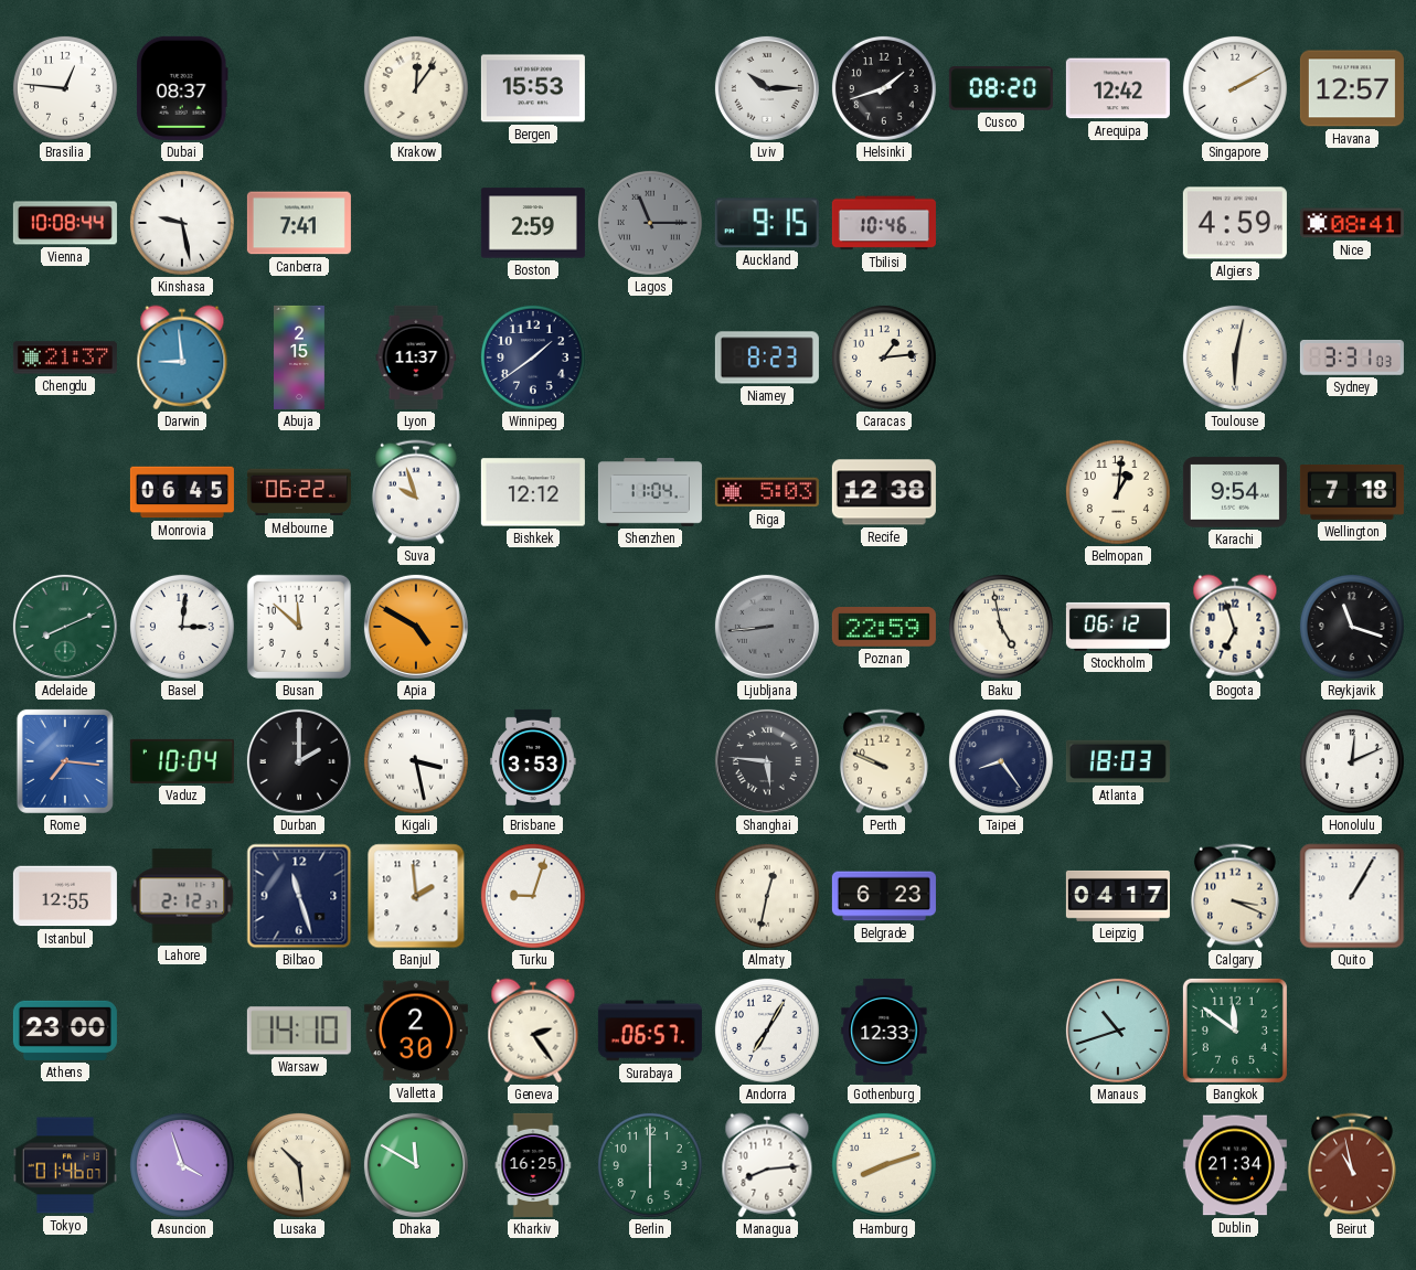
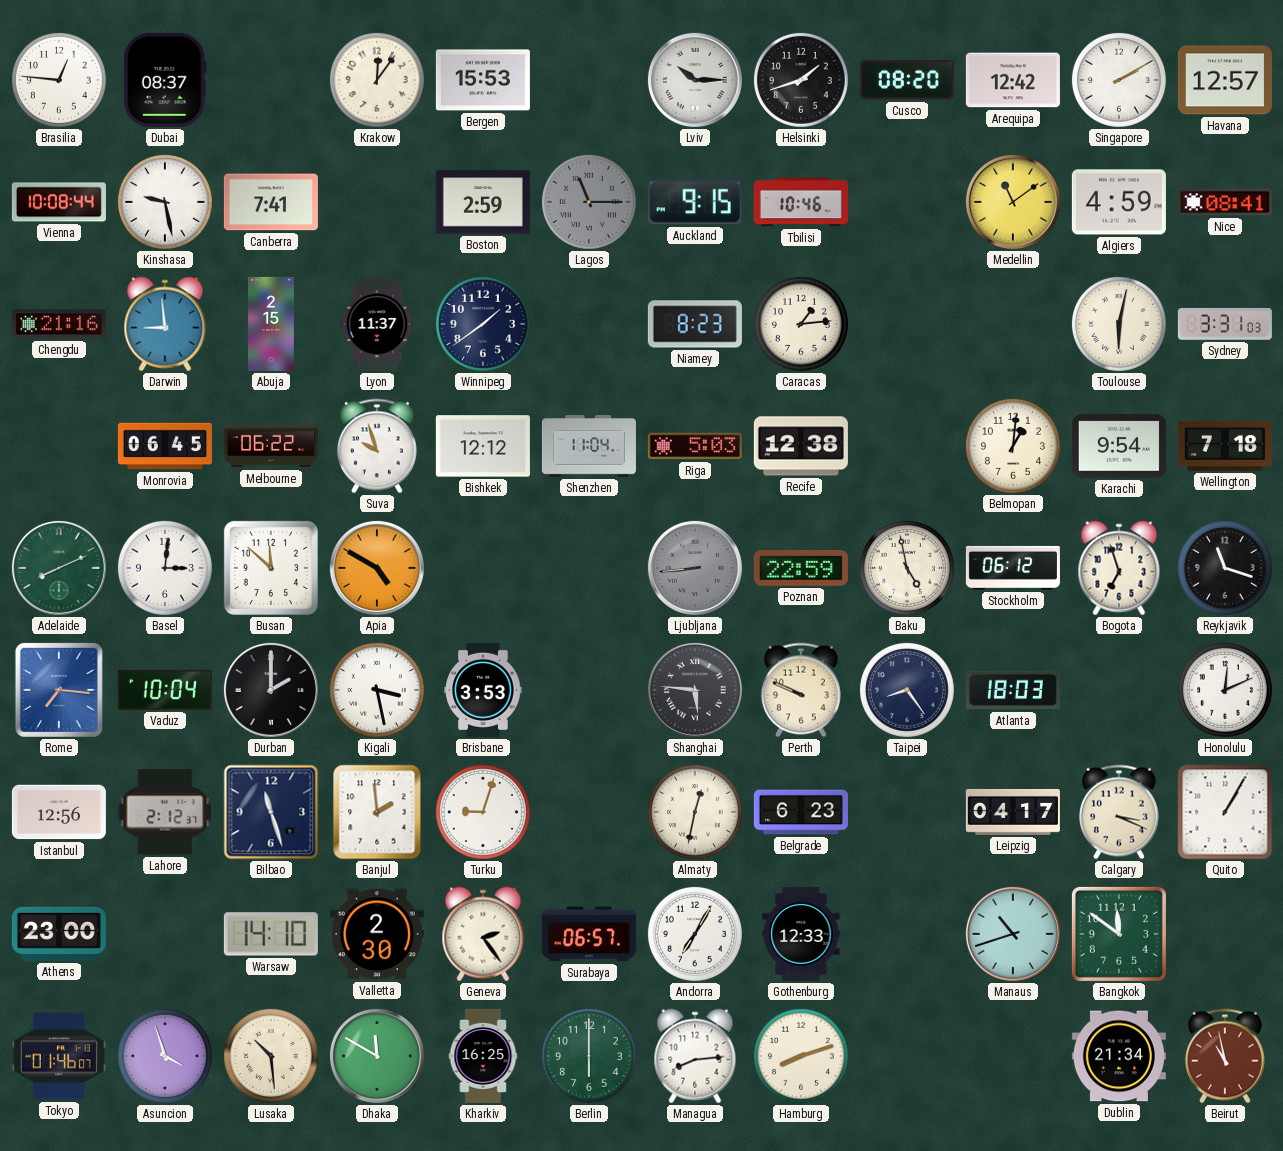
Medellin: none -> 11:09
Chengdu: 21:37 -> 21:16
Istanbul: 12:55 -> 12:56
